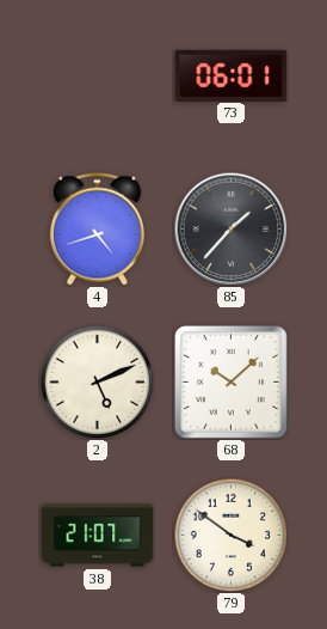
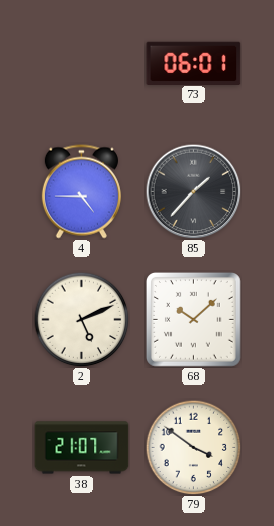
4: 4:42 -> 4:45
